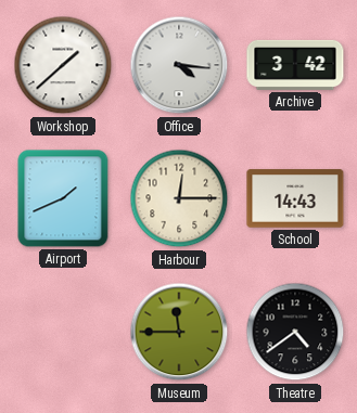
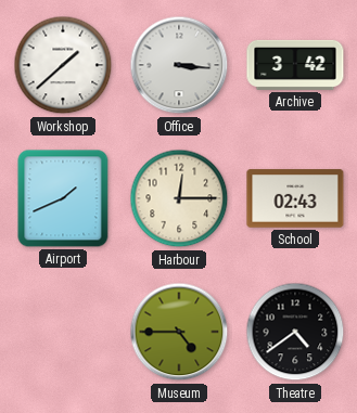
Office: 4:16 -> 3:16
School: 14:43 -> 02:43
Museum: 11:45 -> 4:45
